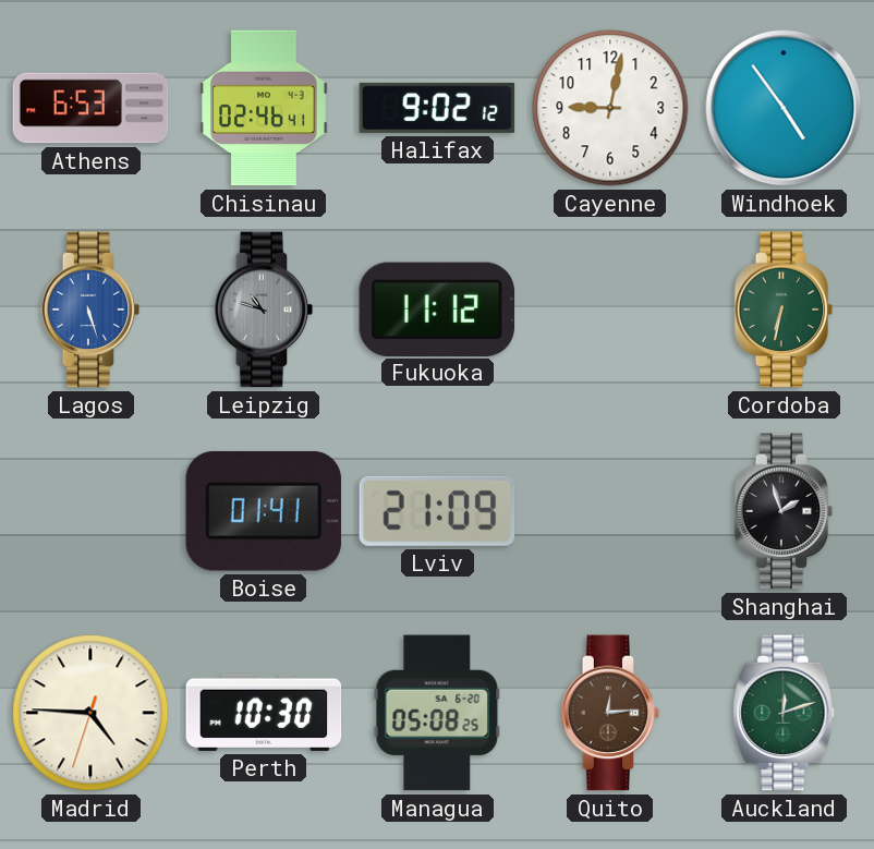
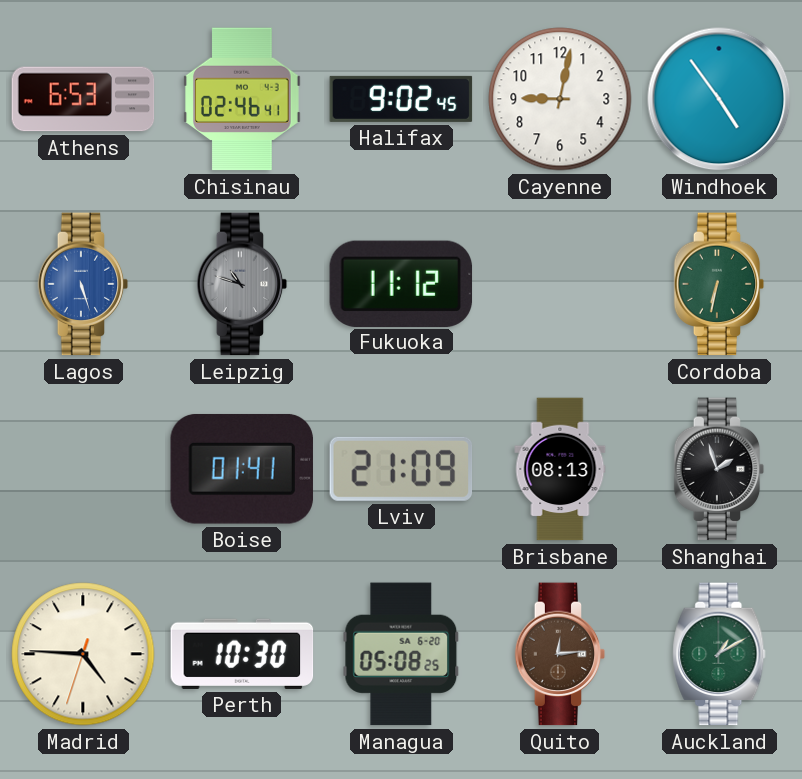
Halifax: 9:02:12 -> 9:02:45
Brisbane: none -> 08:13
Auckland: 12:12 -> 1:10
